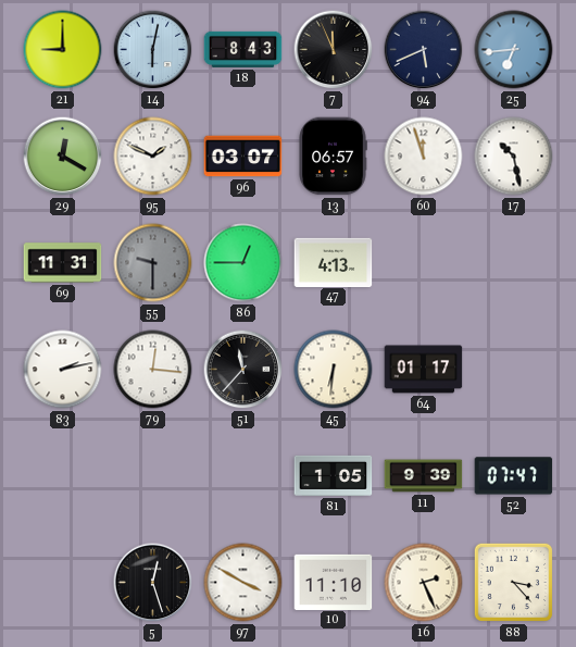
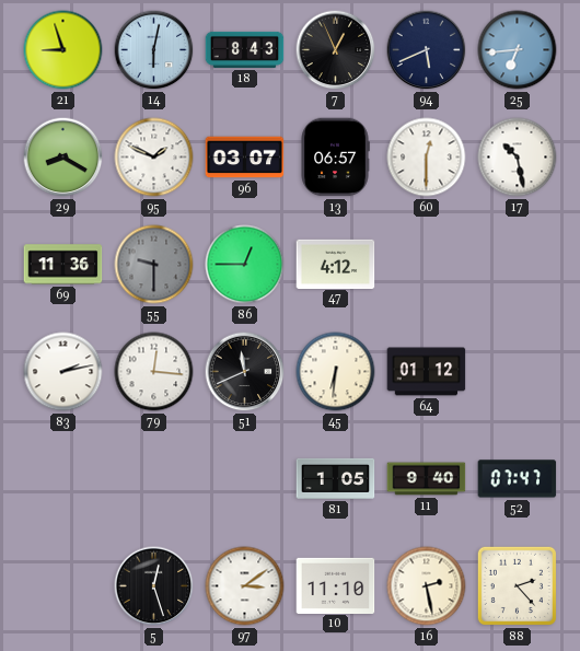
21: 9:00 -> 8:57
7: 11:56 -> 12:56
29: 12:20 -> 8:20
60: 11:57 -> 12:30
69: 11:31 -> 11:36
47: 4:13 -> 4:12
51: 11:37 -> 11:41
64: 01:17 -> 01:12
11: 9:39 -> 9:40
97: 3:50 -> 3:09
16: 2:26 -> 2:28
88: 3:23 -> 2:23
